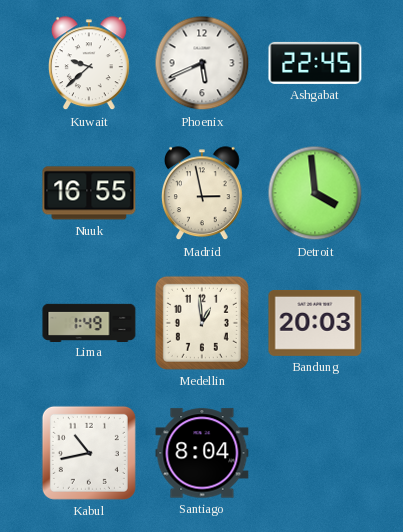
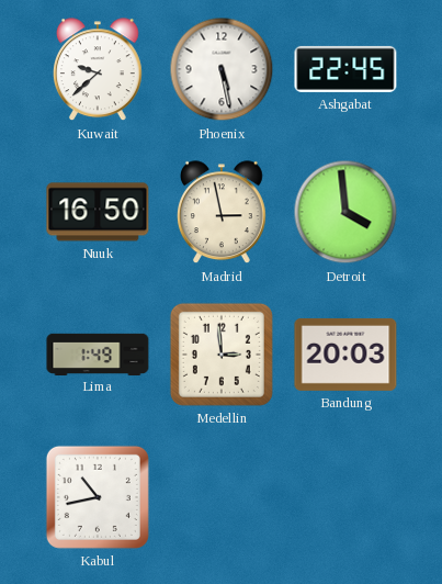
Phoenix: 5:41 -> 5:28
Nuuk: 16:55 -> 16:50
Medellin: 12:59 -> 2:59
Santiago: 8:04 -> none
